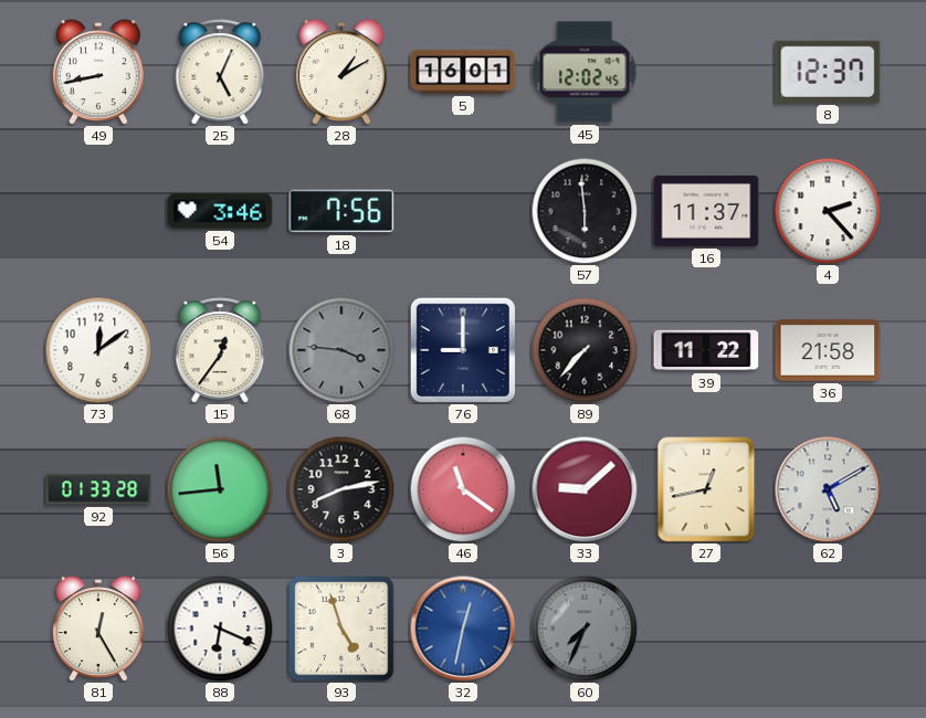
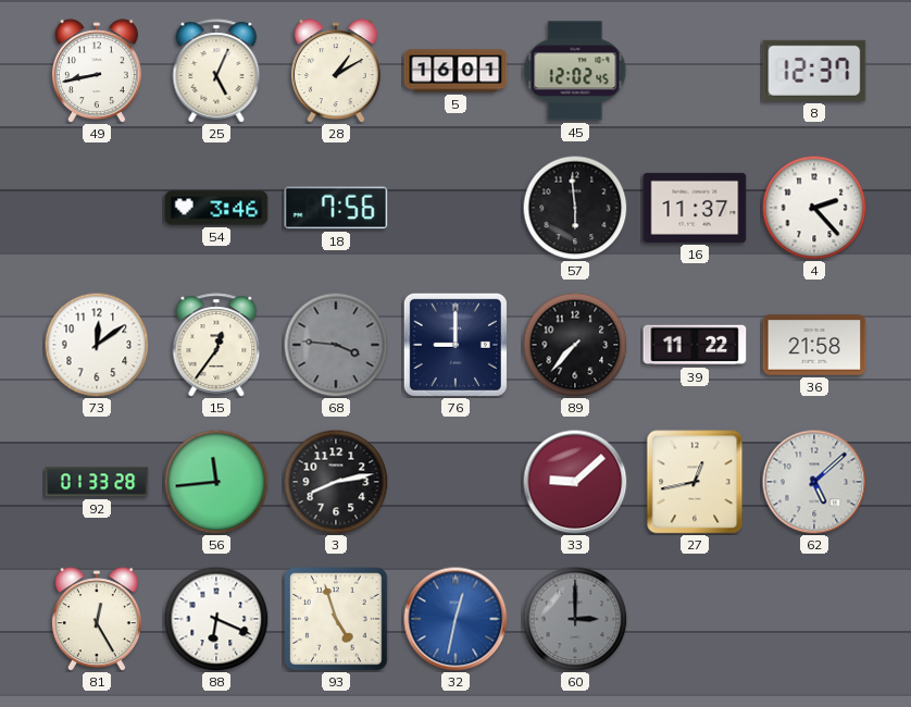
46: 11:21 -> none
62: 5:10 -> 5:08
60: 7:34 -> 3:00
